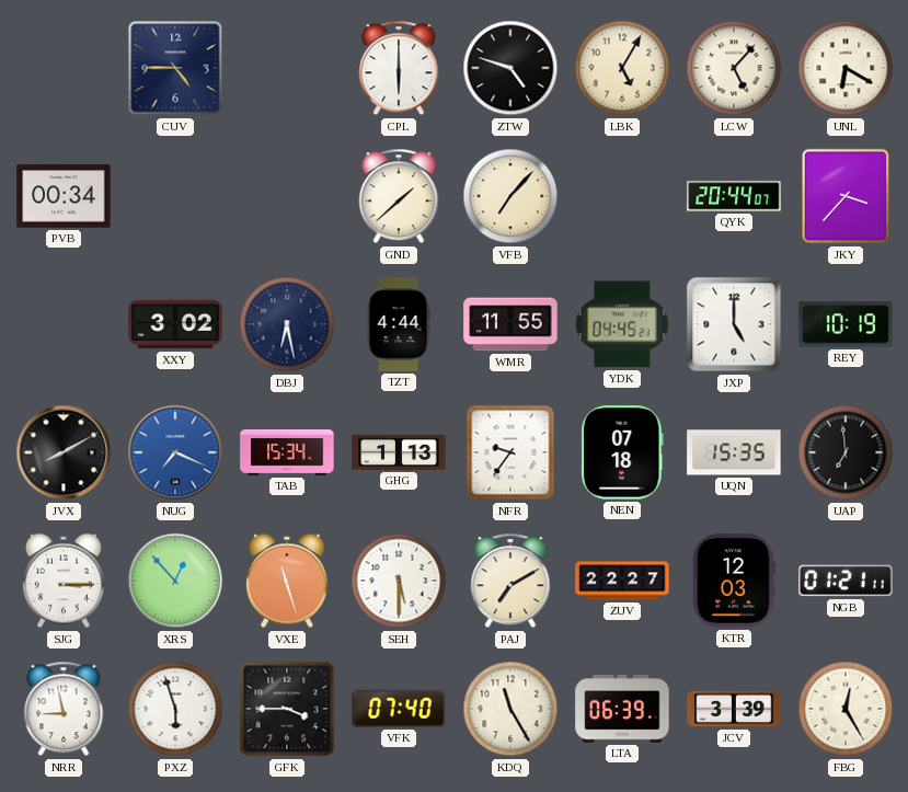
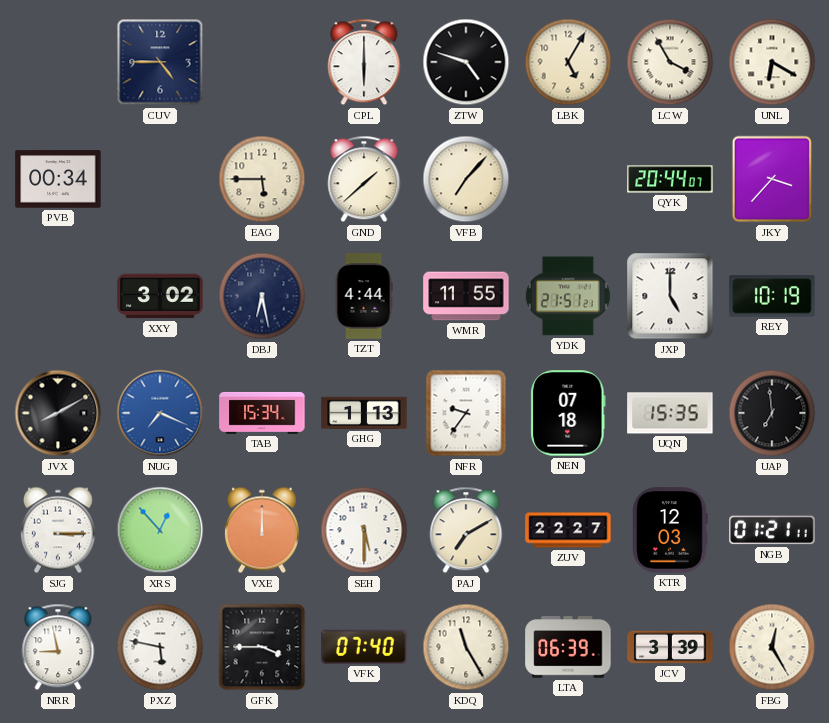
LCW: 5:07 -> 3:55
EAG: none -> 5:45
YDK: 04:45 -> 21:51
VXE: 11:27 -> 12:00
PXZ: 5:57 -> 5:47
